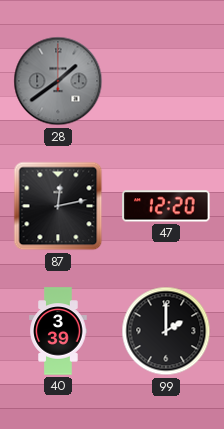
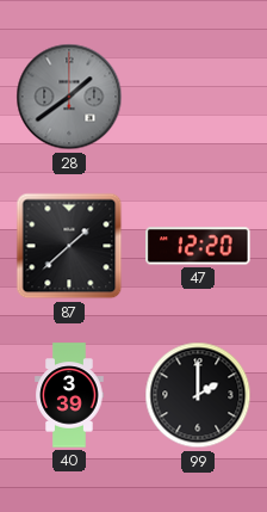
87: 12:13 -> 1:38
